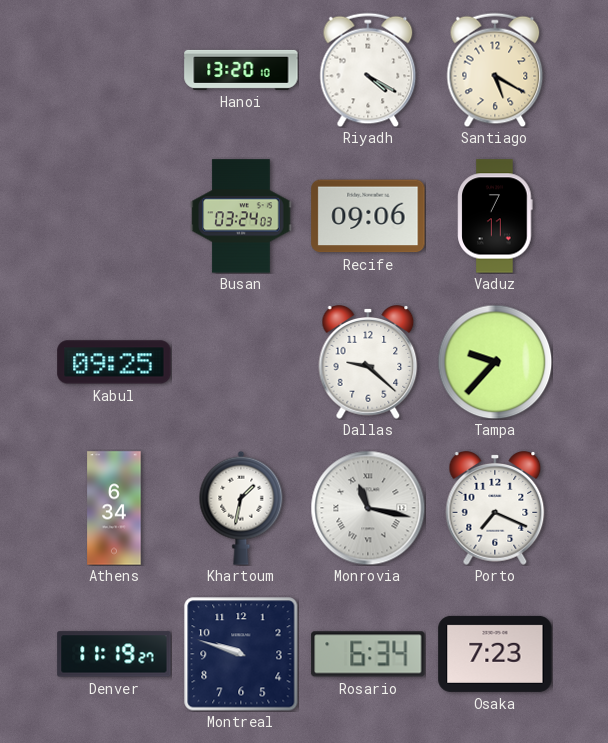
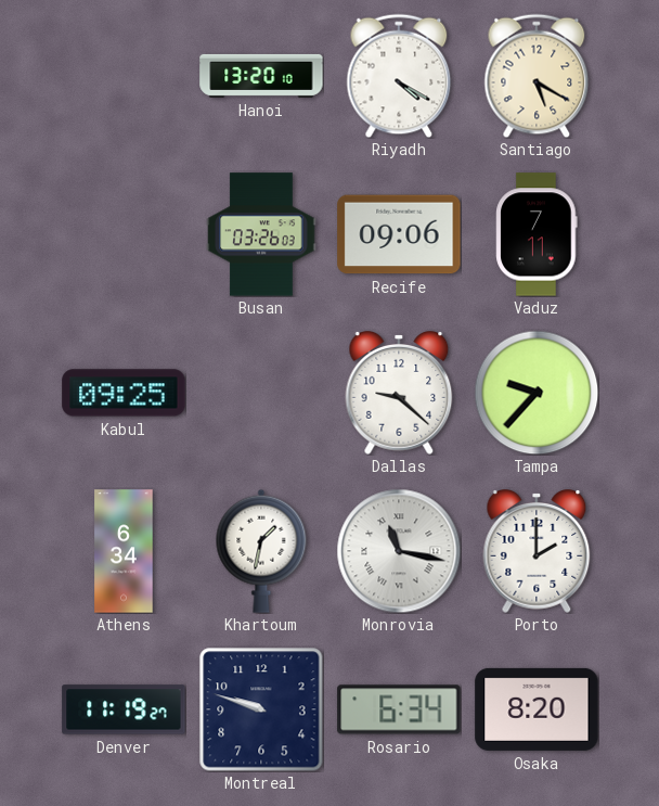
Busan: 03:24 -> 03:26
Porto: 7:19 -> 2:00
Osaka: 7:23 -> 8:20
